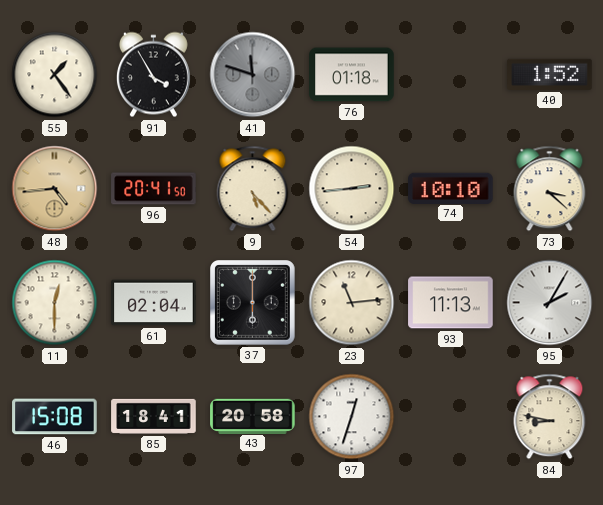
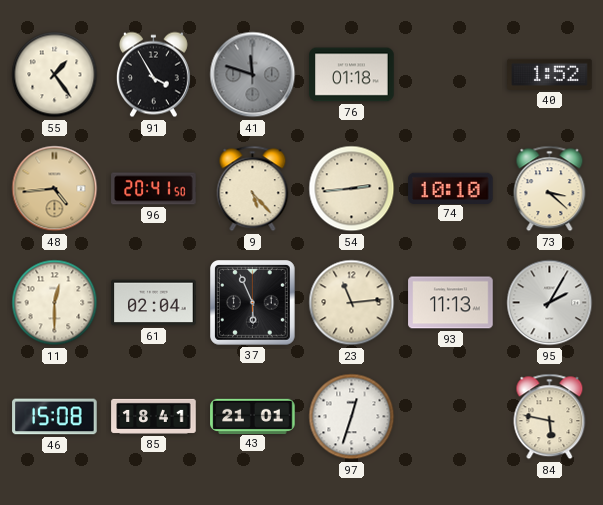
37: 6:00 -> 5:56
43: 20:58 -> 21:01
84: 8:47 -> 5:47
